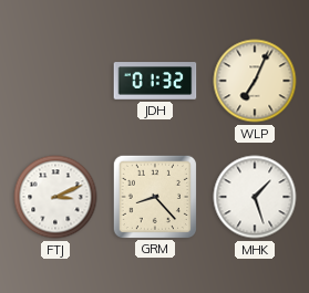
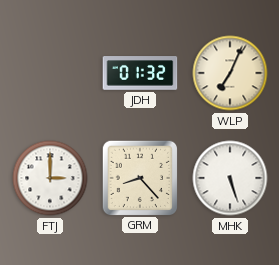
FTJ: 3:11 -> 3:00
MHK: 1:27 -> 5:27
